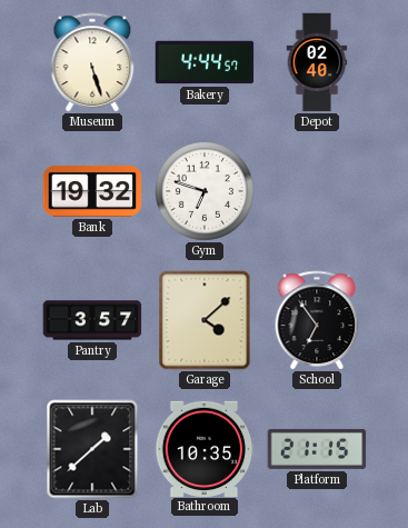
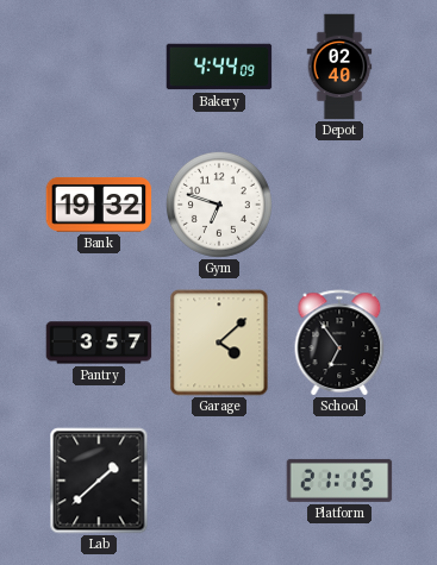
Museum: 5:27 -> none
Bakery: 4:44:57 -> 4:44:09
Bathroom: 10:35 -> none
